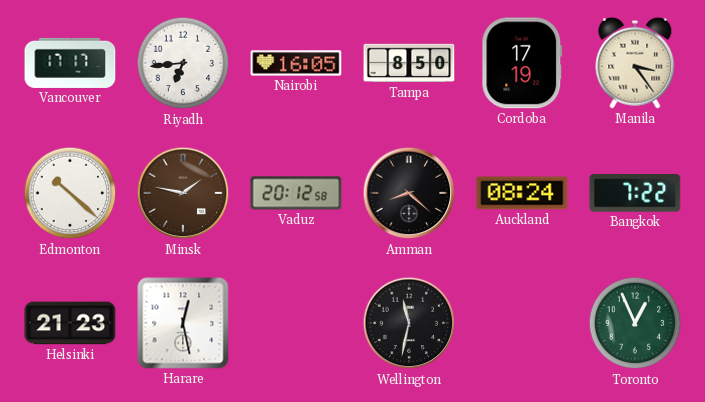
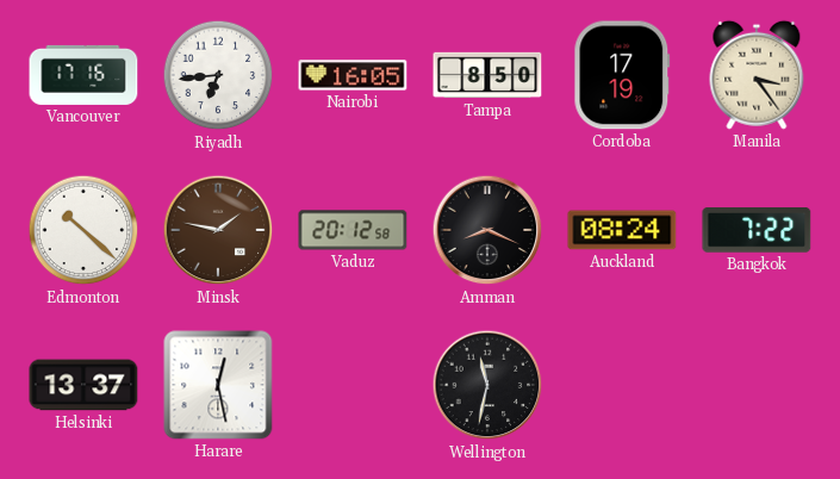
Vancouver: 17:17 -> 17:16
Amman: 8:22 -> 8:19
Helsinki: 21:23 -> 13:37
Toronto: 12:56 -> none
